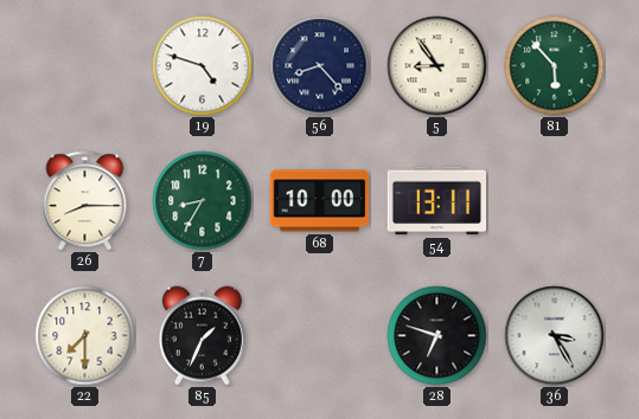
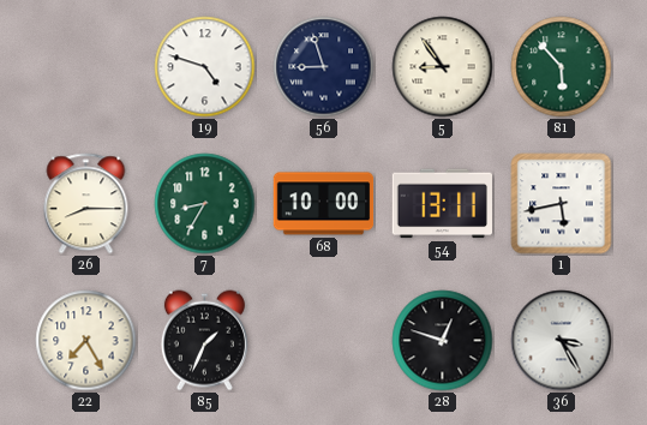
56: 8:23 -> 8:57
1: none -> 5:43
22: 7:30 -> 7:25
28: 6:48 -> 12:48
